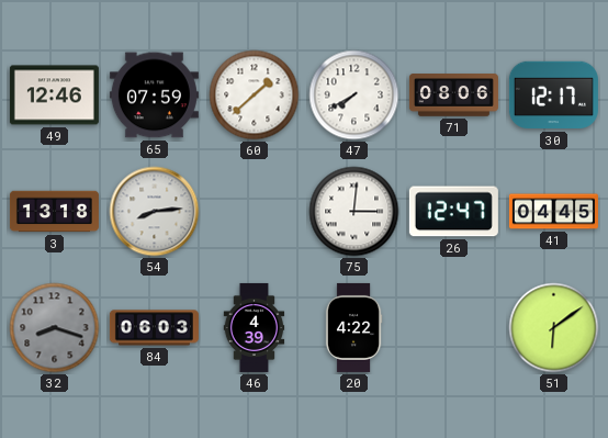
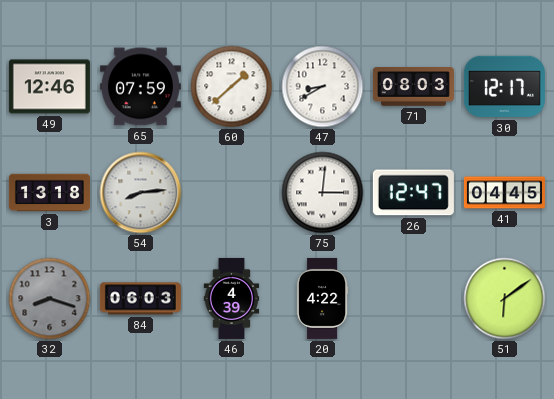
47: 7:40 -> 8:40
71: 08:06 -> 08:03
